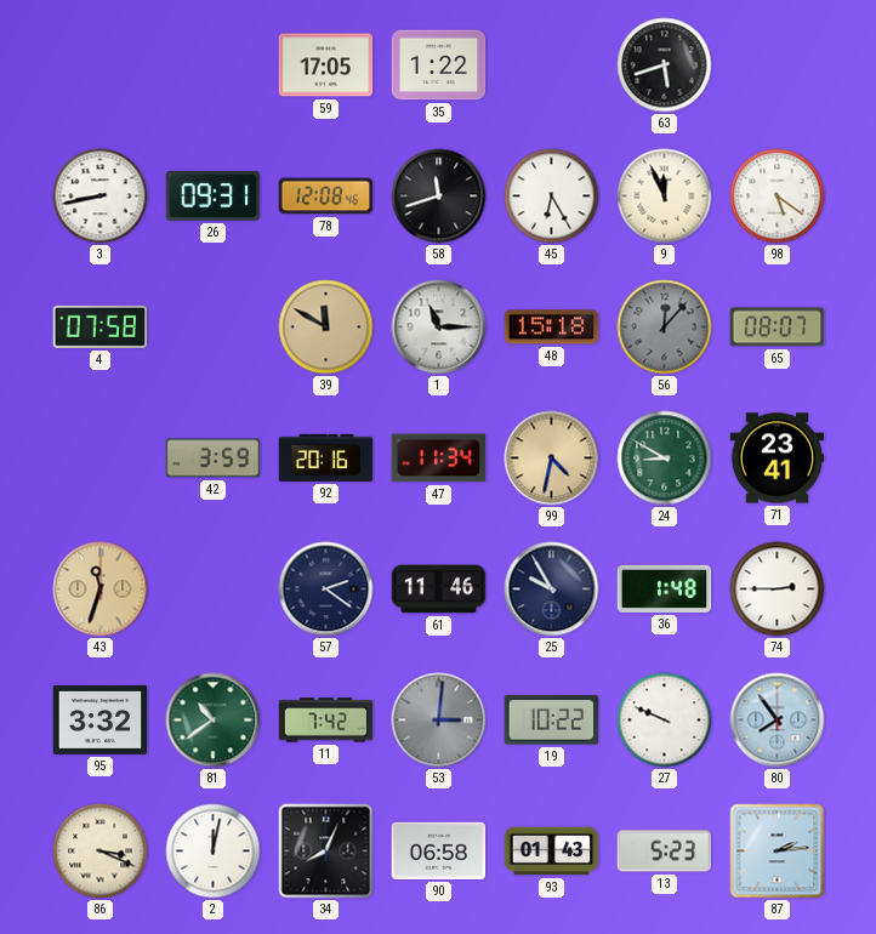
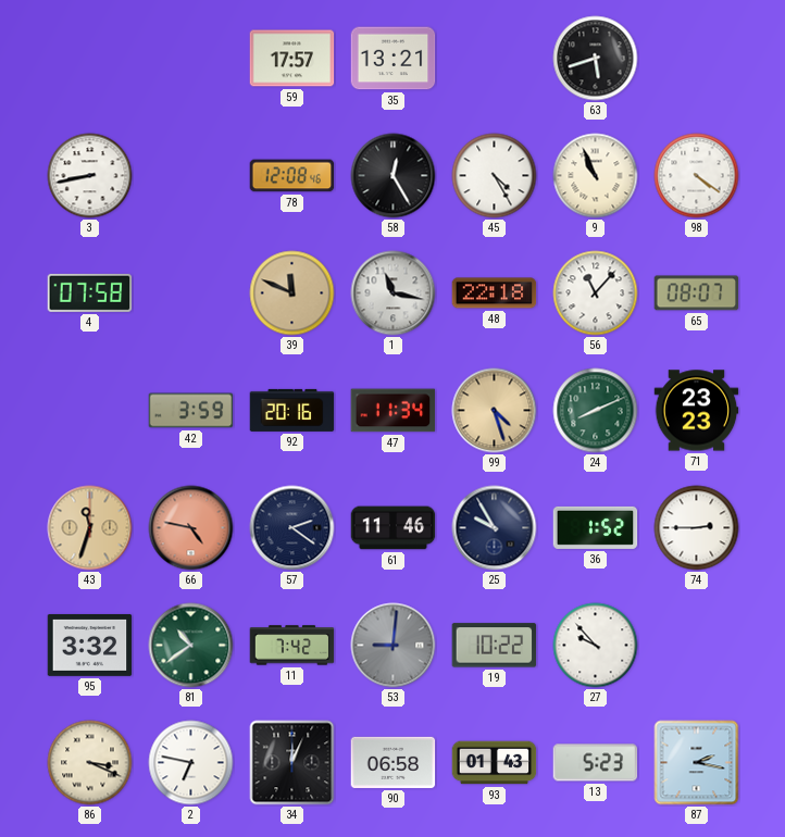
59: 17:05 -> 17:57
35: 1:22 -> 13:21
26: 09:31 -> none
58: 11:42 -> 12:25
45: 6:25 -> 4:25
9: 11:56 -> 10:56
98: 5:21 -> 4:21
39: 11:50 -> 11:49
1: 11:15 -> 11:17
48: 15:18 -> 22:18
56: 12:07 -> 11:07
56 dial: grey -> white
99: 4:32 -> 4:27
24: 8:50 -> 8:11
71: 23:41 -> 23:23
66: none -> 4:47
36: 1:48 -> 1:52
53: 3:01 -> 9:01
27: 9:49 -> 9:53
80: 7:54 -> none
2: 12:02 -> 6:47
34: 8:04 -> 12:04
87: 2:14 -> 2:17
